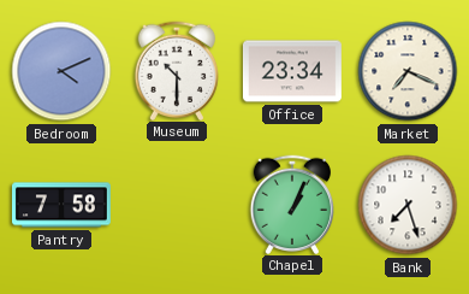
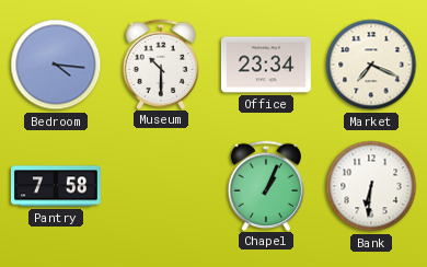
Bedroom: 4:11 -> 4:16
Bank: 7:27 -> 6:31
